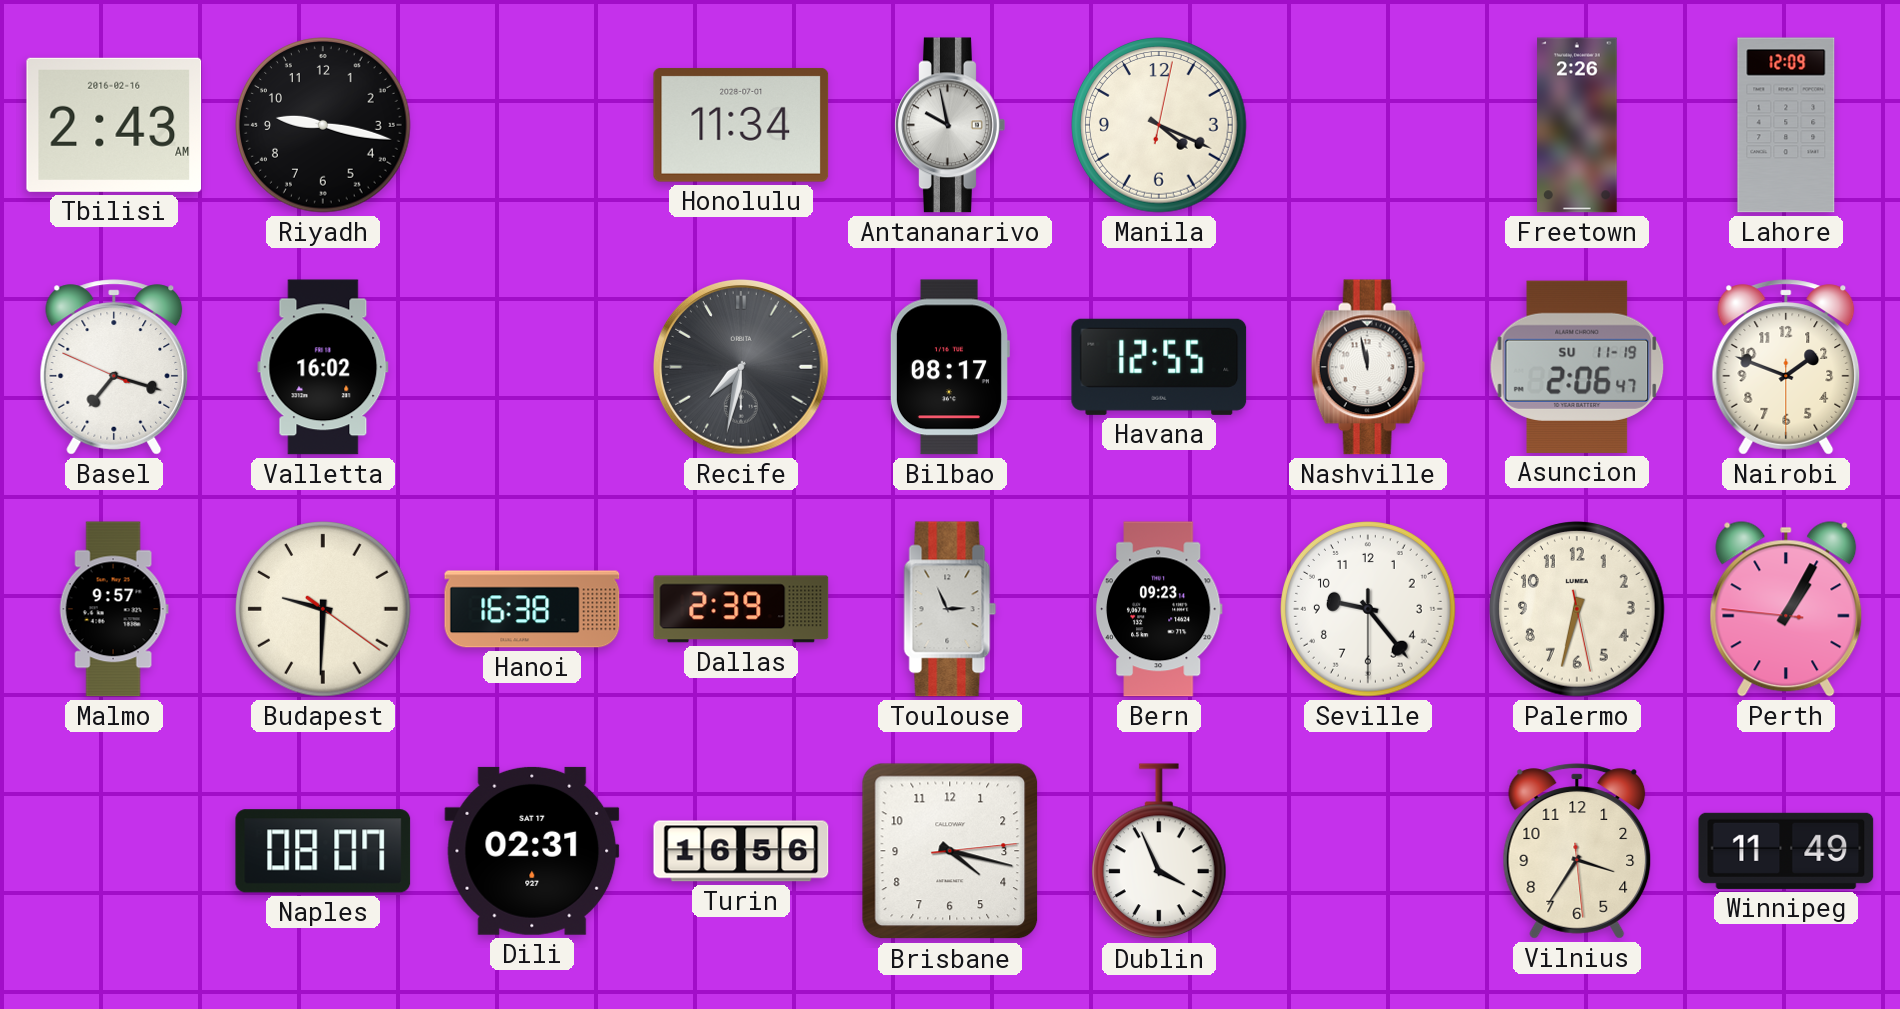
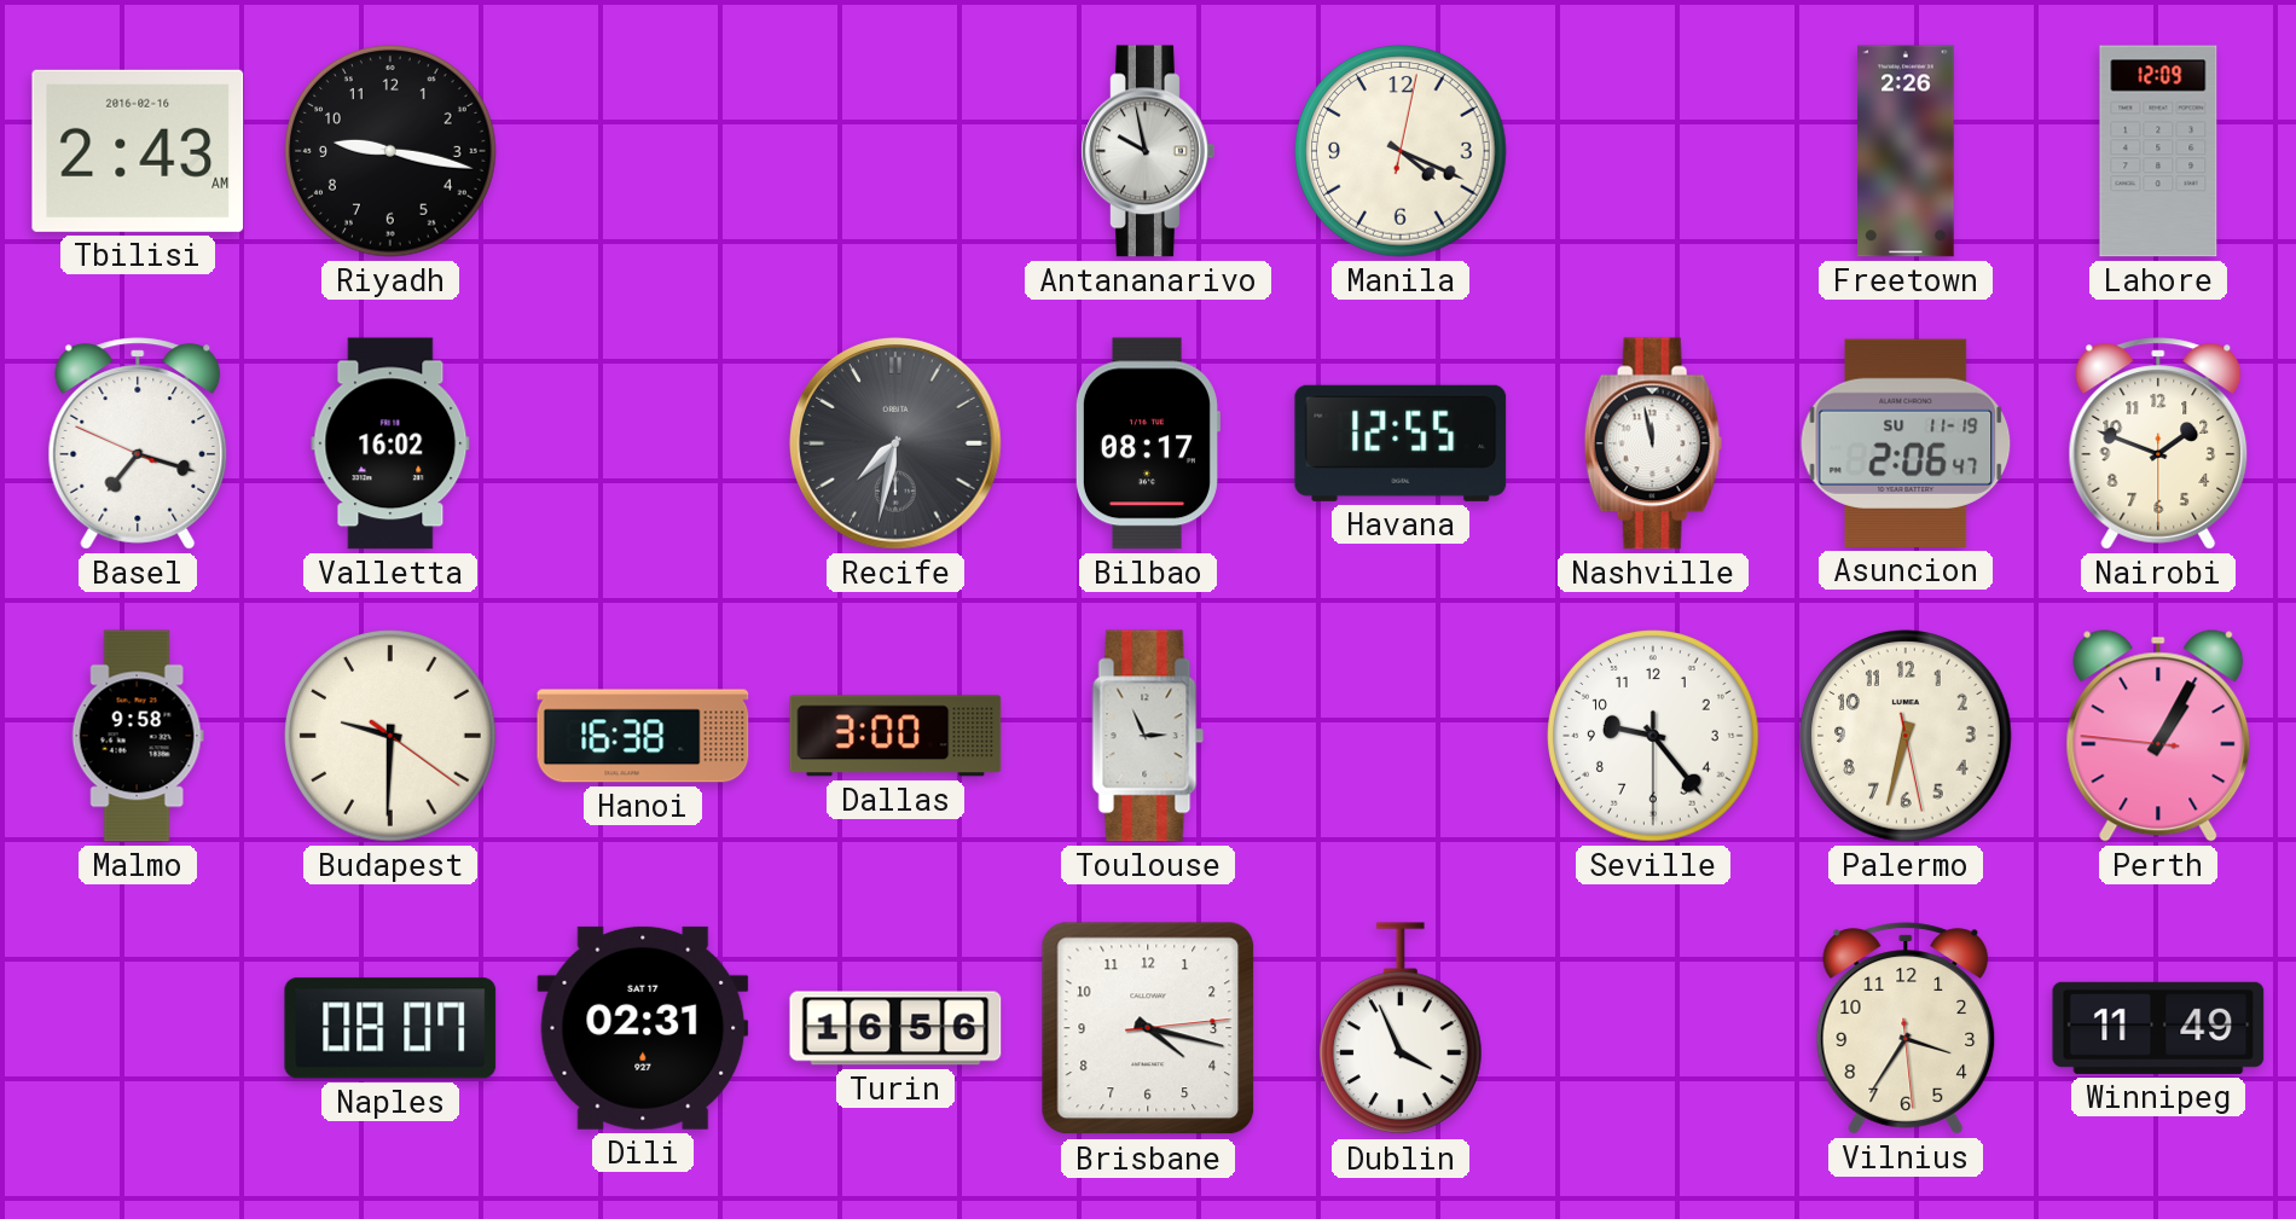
Honolulu: 11:34 -> none
Malmo: 9:57 -> 9:58
Dallas: 2:39 -> 3:00
Bern: 09:23 -> none
